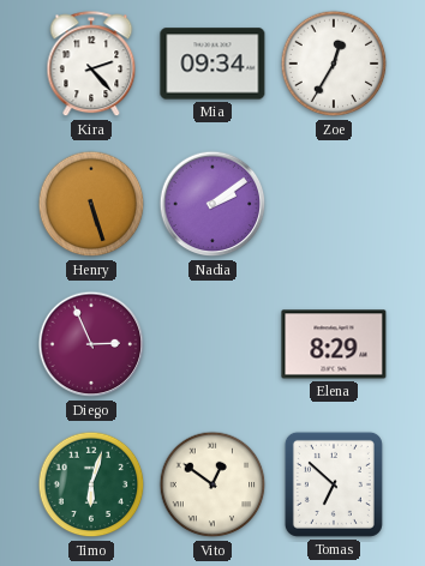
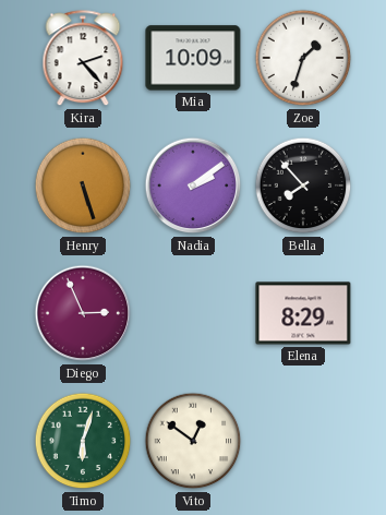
Mia: 09:34 -> 10:09
Zoe: 12:35 -> 1:33
Bella: none -> 7:53
Tomas: 6:52 -> none
